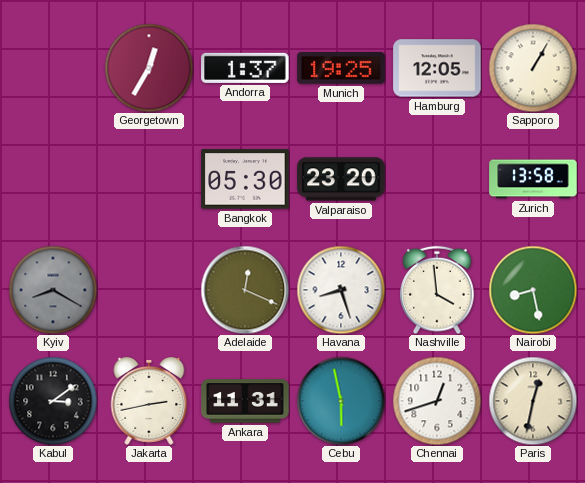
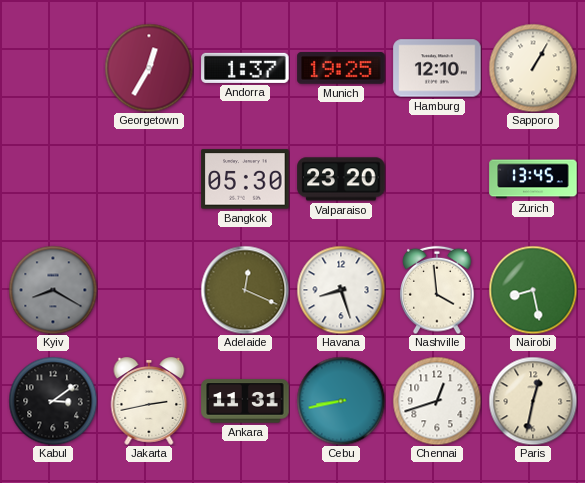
Hamburg: 12:05 -> 12:10
Zurich: 13:58 -> 13:45
Cebu: 5:58 -> 8:43
